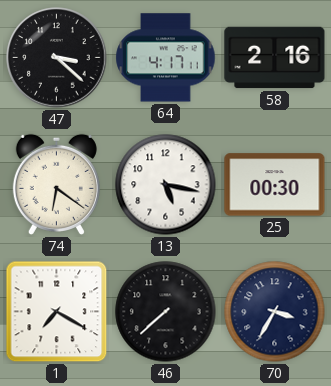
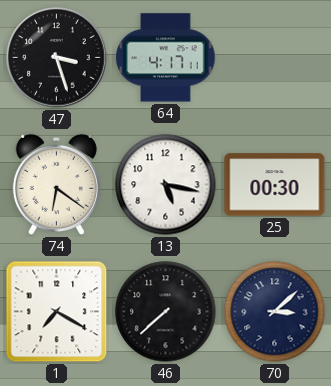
47: 3:22 -> 3:27
58: 2:16 -> none
70: 3:35 -> 3:08
